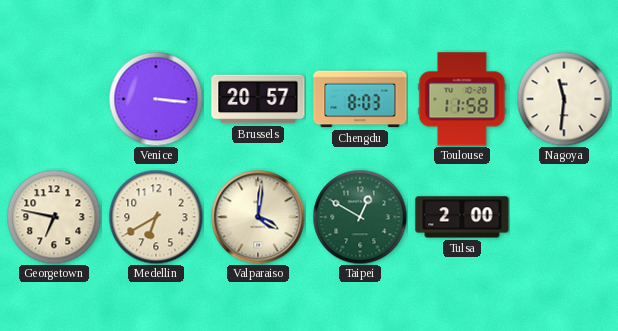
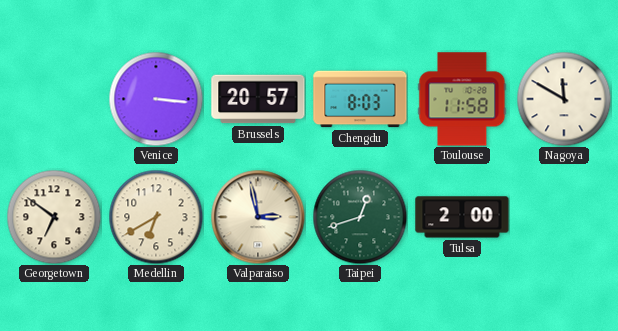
Nagoya: 11:31 -> 11:50
Georgetown: 6:47 -> 6:51
Valparaiso: 4:01 -> 2:58
Taipei: 12:50 -> 12:42
